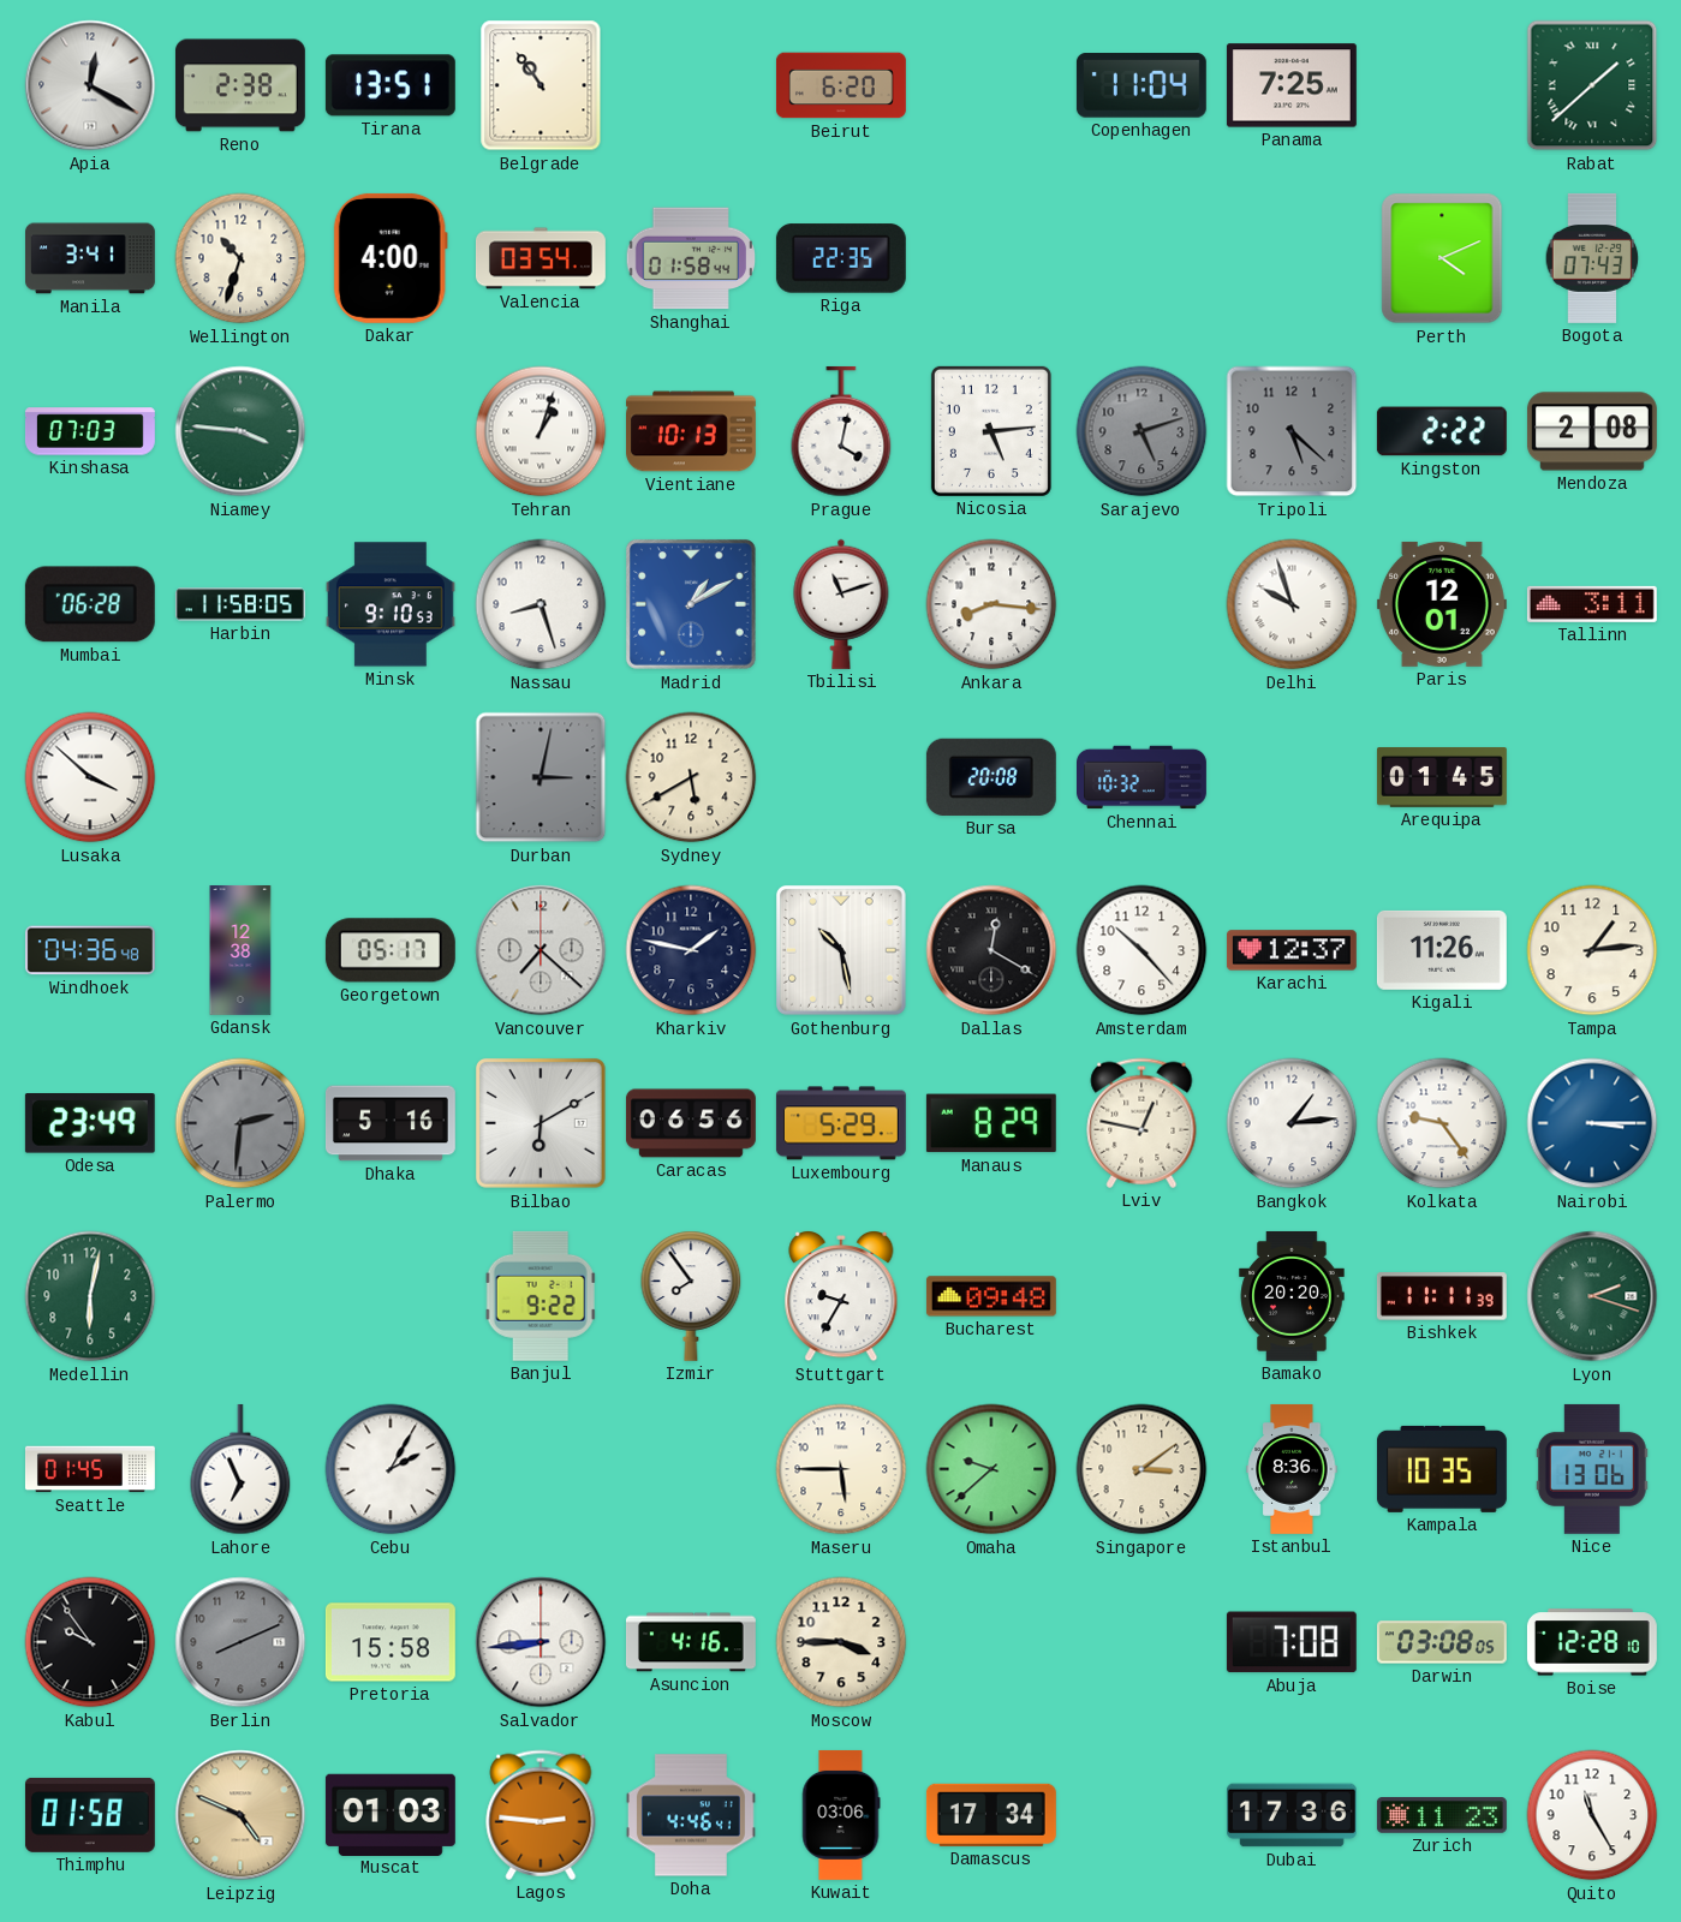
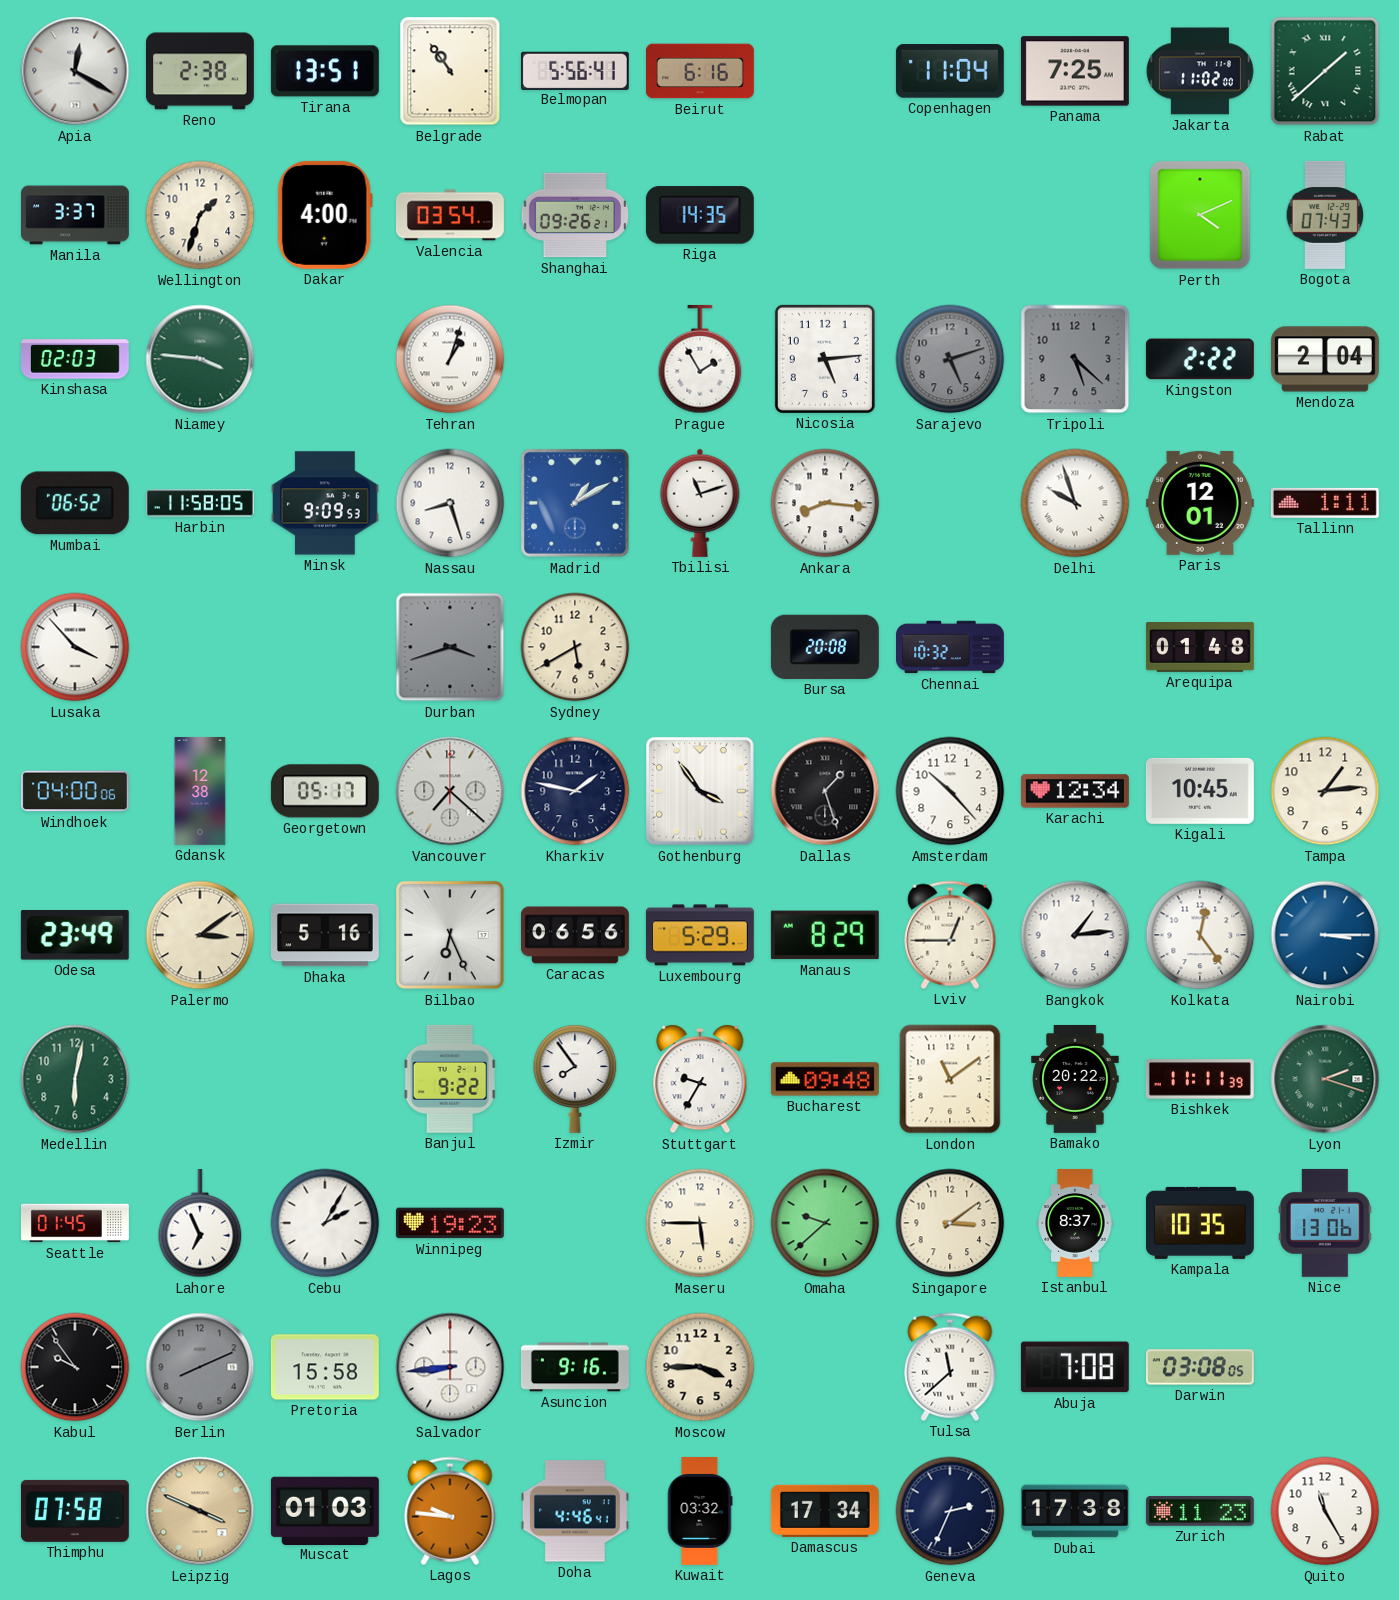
Belmopan: none -> 5:56
Beirut: 6:20 -> 6:16
Jakarta: none -> 11:02
Manila: 3:41 -> 3:37
Wellington: 10:33 -> 1:33
Shanghai: 01:58 -> 09:26
Riga: 22:35 -> 14:35
Kinshasa: 07:03 -> 02:03
Vientiane: 10:13 -> none
Prague: 4:02 -> 1:55
Mendoza: 2:08 -> 2:04
Mumbai: 06:28 -> 06:52
Minsk: 9:10 -> 9:09
Tallinn: 3:11 -> 1:11
Lusaka: 3:52 -> 3:53
Durban: 3:02 -> 3:42
Arequipa: 01:45 -> 01:48
Windhoek: 04:36 -> 04:00
Gothenburg: 10:28 -> 3:54
Dallas: 12:20 -> 1:27
Karachi: 12:37 -> 12:34
Kigali: 11:26 -> 10:45
Palermo: 2:31 -> 3:09
Palermo dial: grey -> cream
Bilbao: 6:10 -> 6:26
Lviv: 12:47 -> 12:45
Kolkata: 9:24 -> 12:24
London: none -> 11:09
Bamako: 20:20 -> 20:22
Winnipeg: none -> 19:23
Istanbul: 8:36 -> 8:37
Asuncion: 4:16 -> 9:16
Tulsa: none -> 11:38
Boise: 12:28 -> none
Thimphu: 01:58 -> 07:58
Leipzig: 4:49 -> 3:49
Lagos: 2:46 -> 9:46
Kuwait: 03:06 -> 03:32
Geneva: none -> 2:34
Dubai: 17:36 -> 17:38
